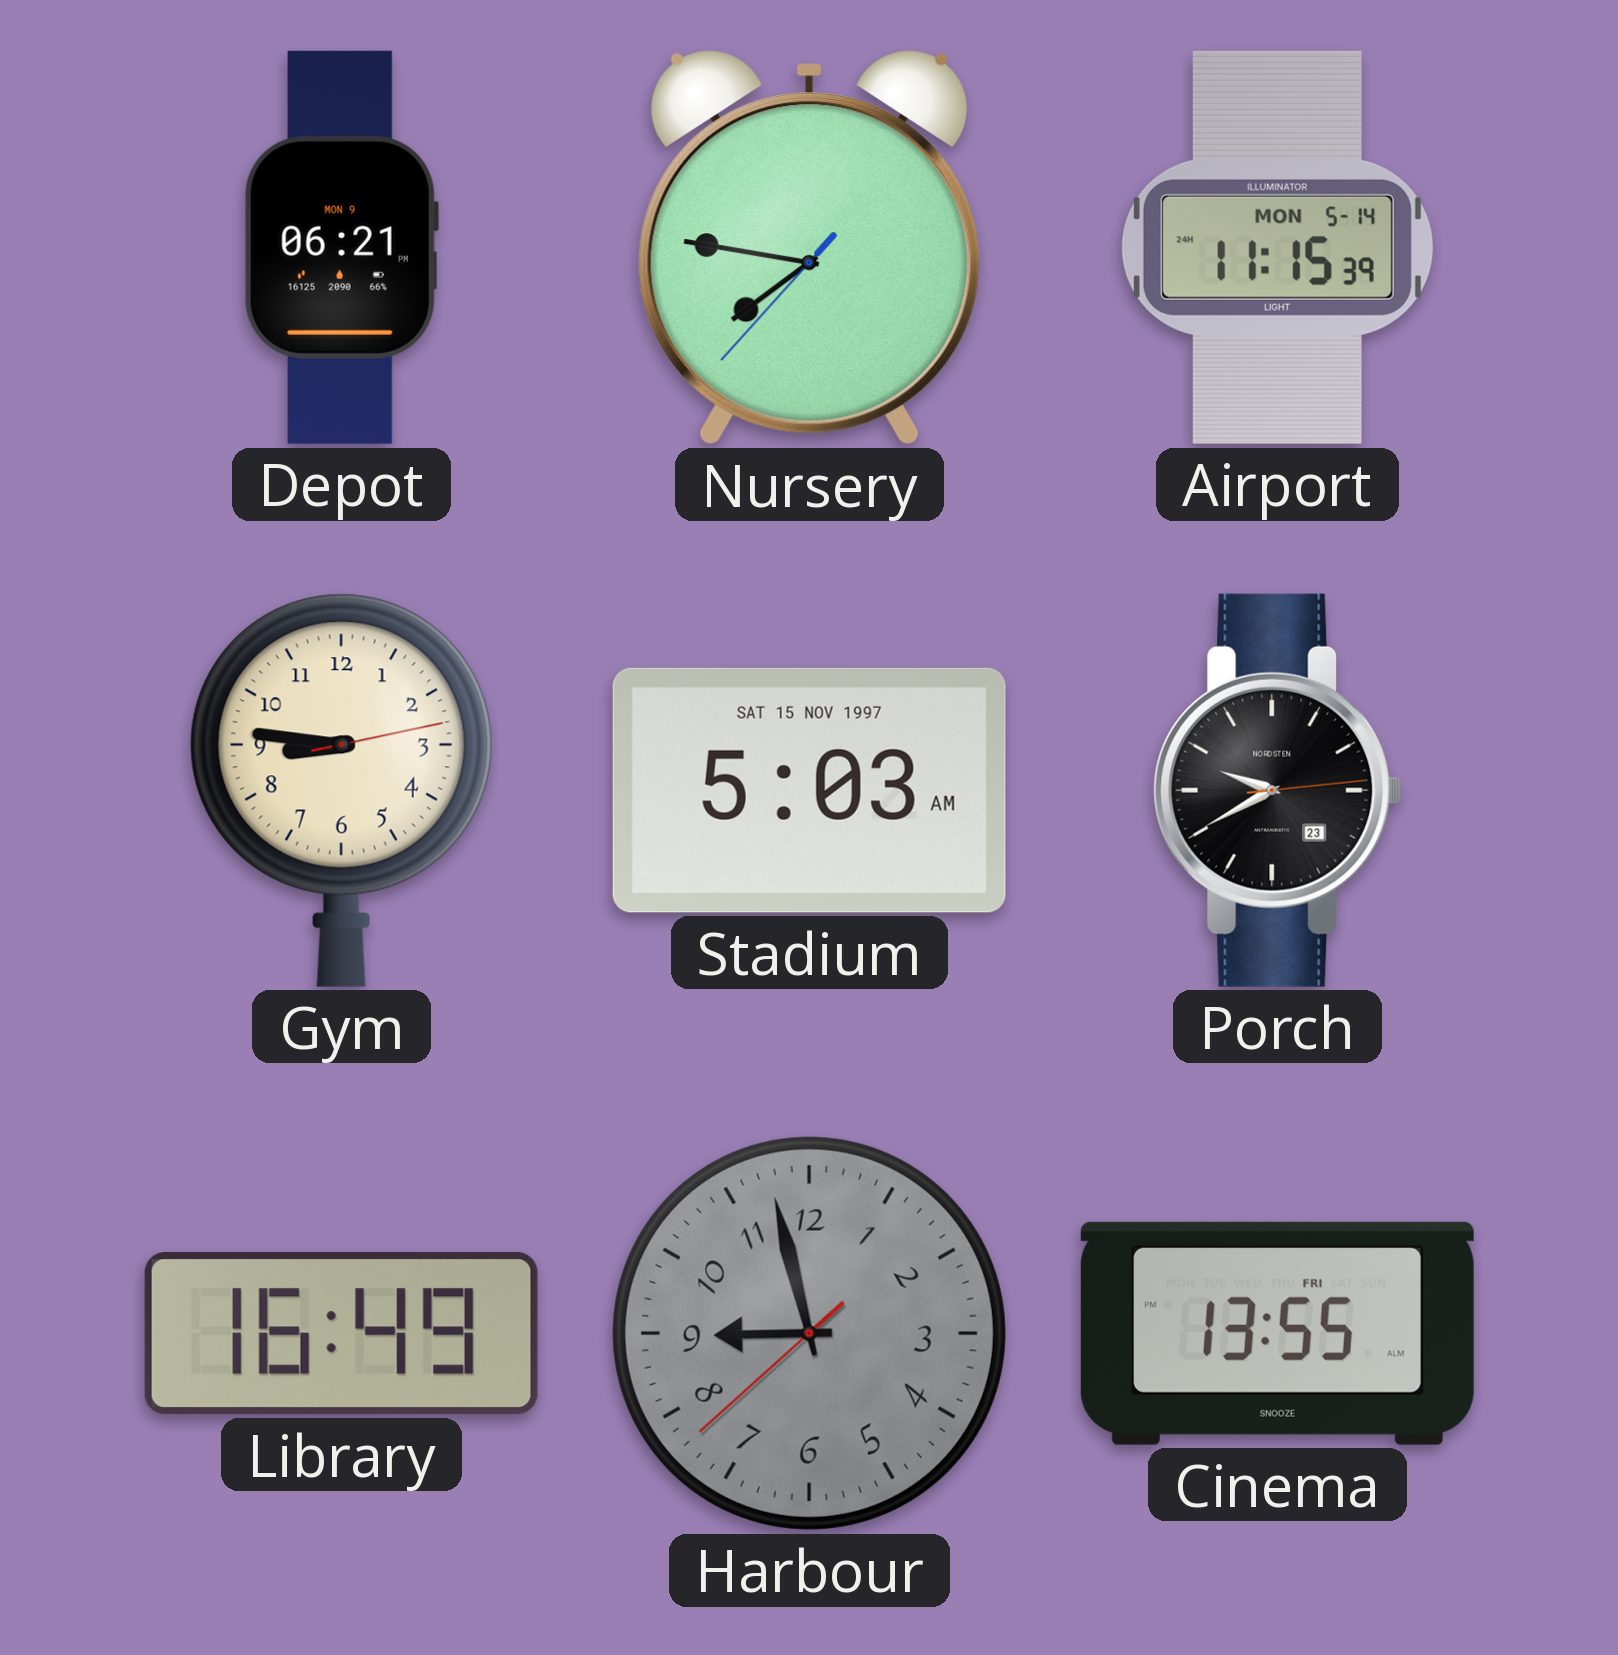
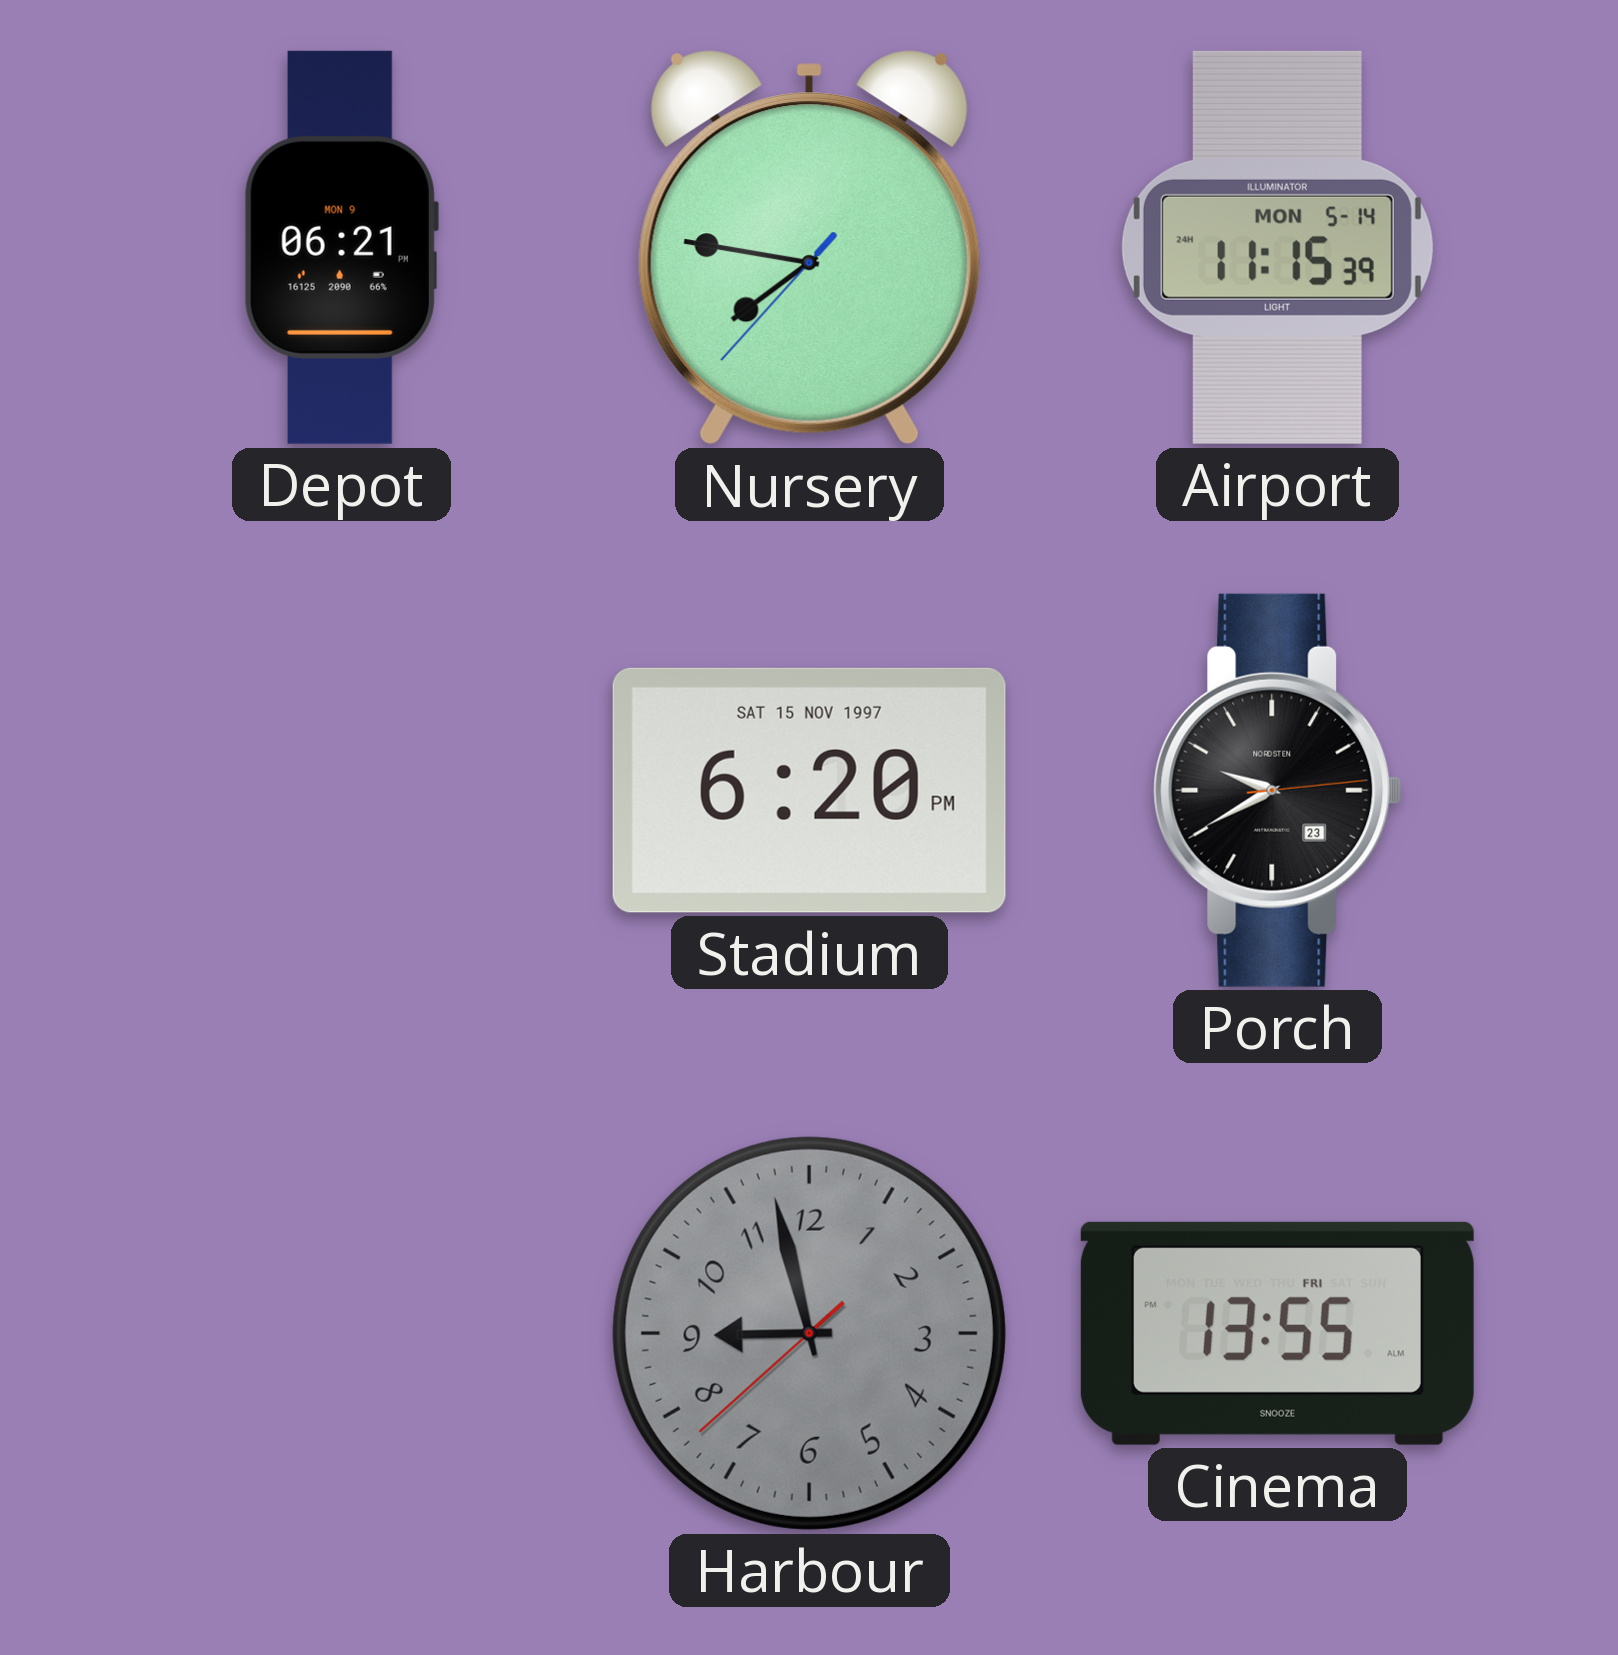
Gym: 8:46 -> none
Stadium: 5:03 -> 6:20
Library: 16:49 -> none
